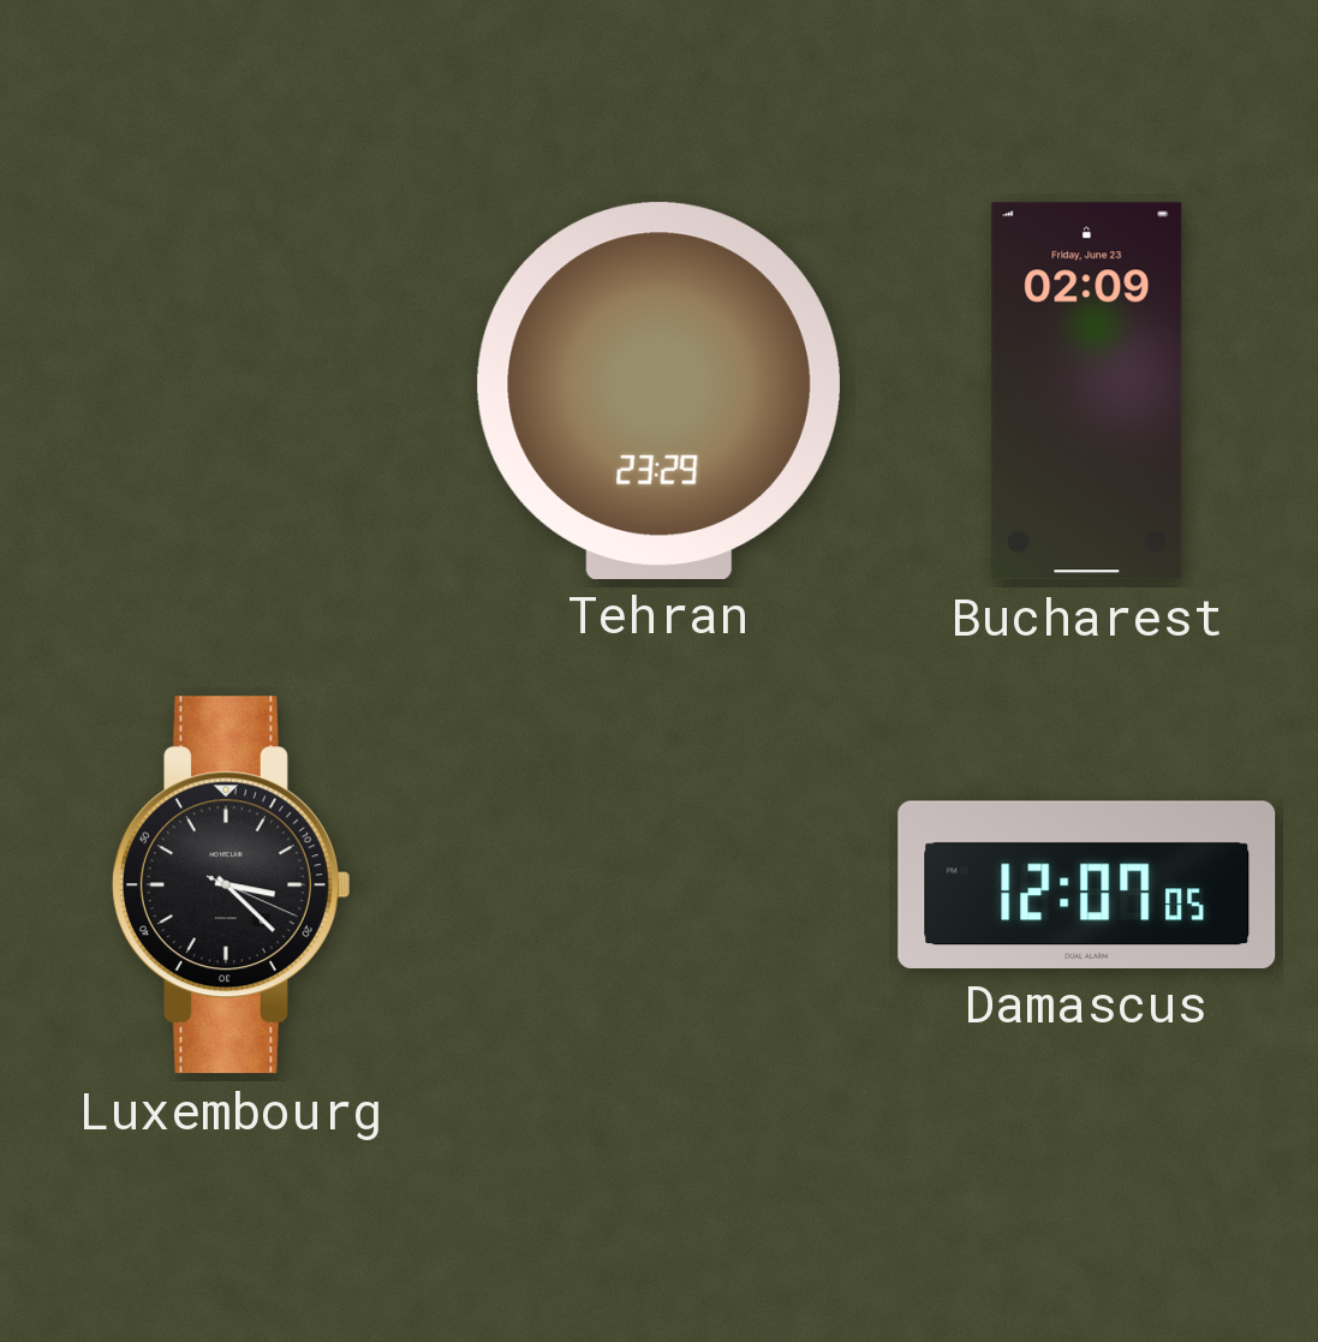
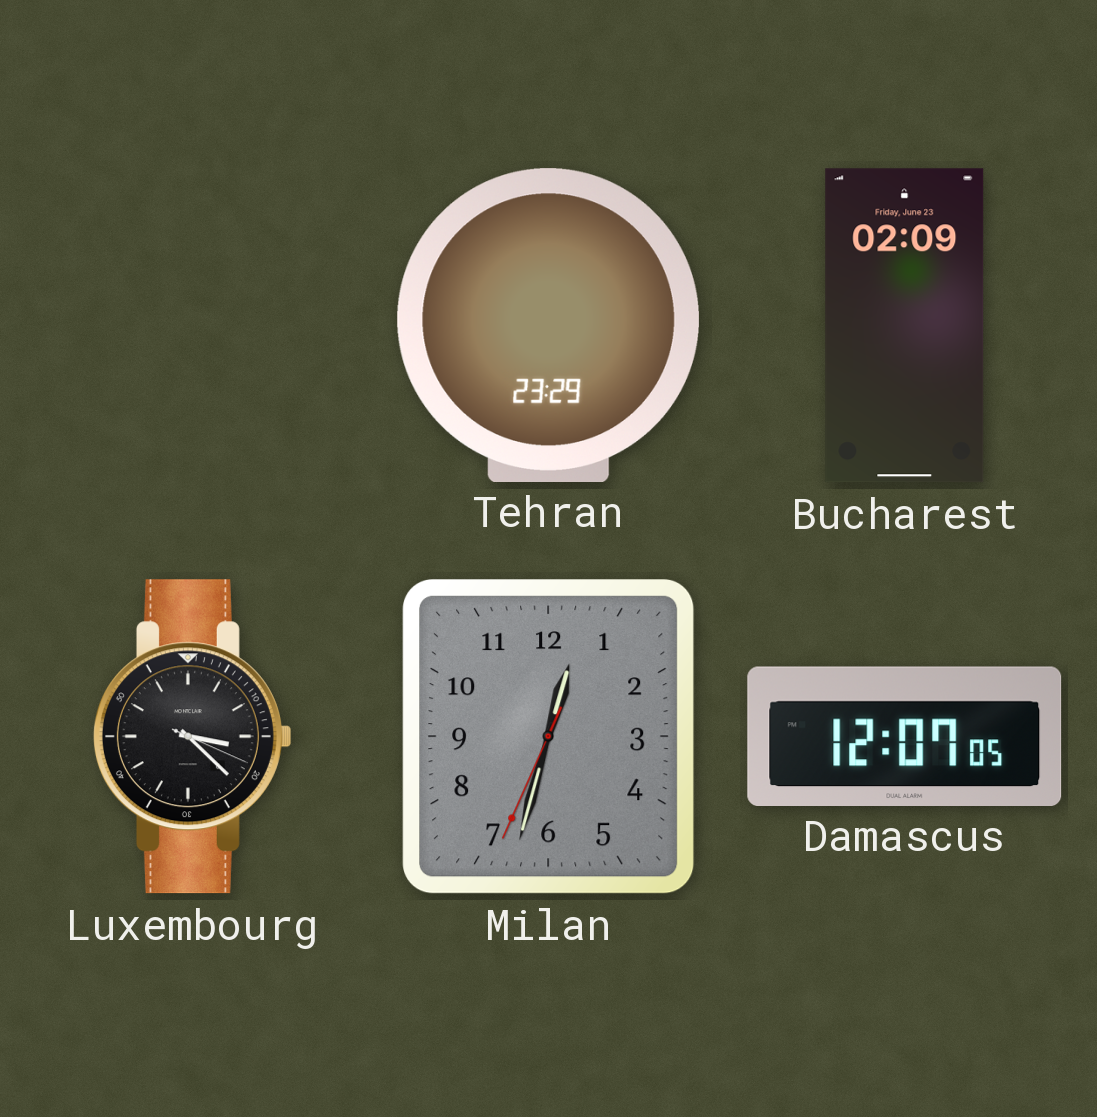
Milan: none -> 12:32
